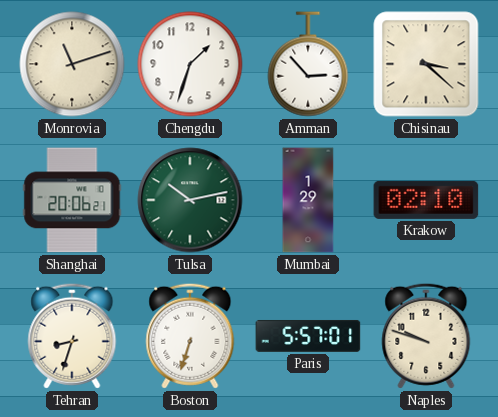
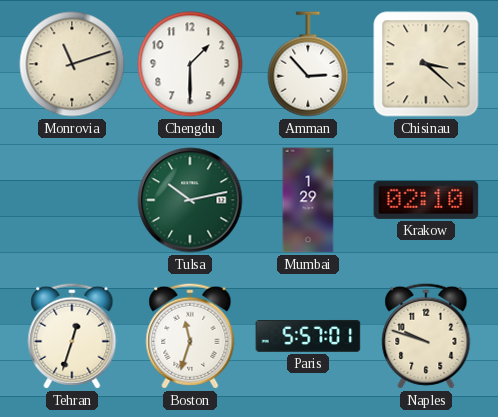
Chengdu: 1:33 -> 1:30
Shanghai: 20:06 -> none
Tehran: 8:33 -> 12:33
Boston: 6:33 -> 11:33
